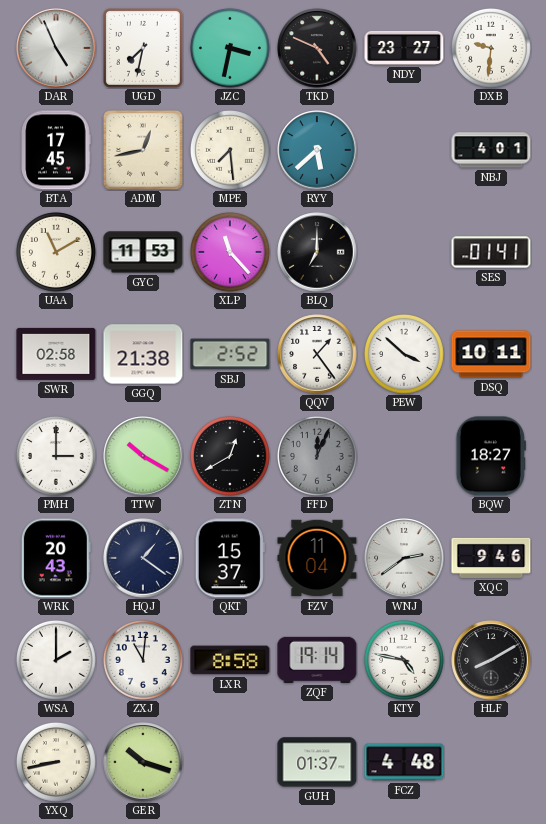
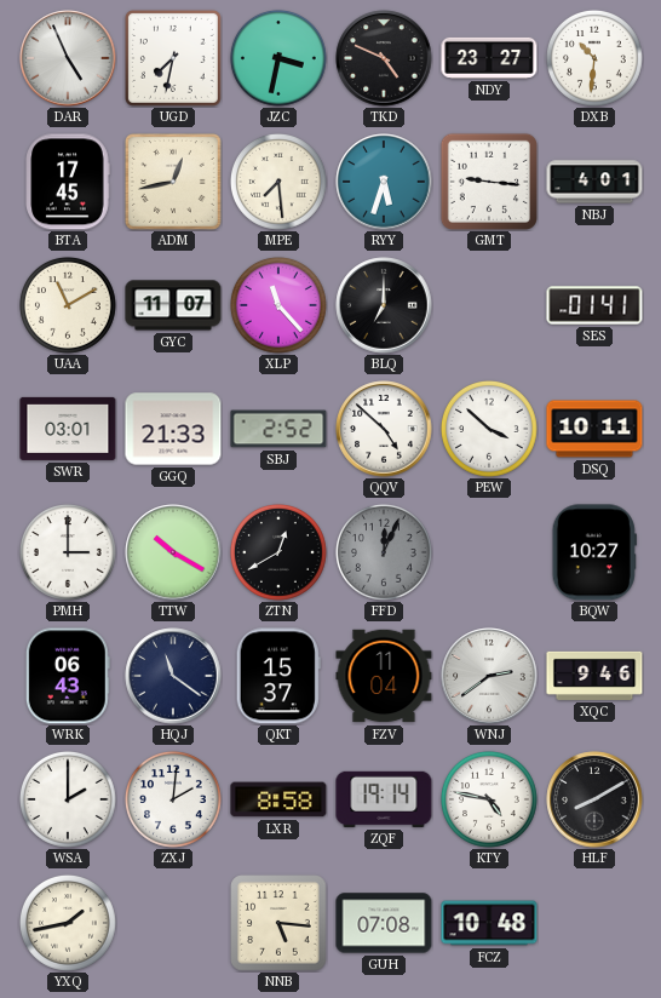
DXB: 9:31 -> 10:31
RYY: 5:38 -> 5:33
GMT: none -> 9:16
GYC: 11:53 -> 11:07
SWR: 02:58 -> 03:01
GGQ: 21:38 -> 21:33
QQV: 1:24 -> 4:52
BQW: 18:27 -> 10:27
WRK: 20:43 -> 06:43
HQJ: 1:21 -> 11:21
ZXJ: 11:01 -> 2:01
YXQ: 8:43 -> 1:43
GER: 10:18 -> none
NNB: none -> 5:16
GUH: 01:37 -> 07:08
FCZ: 4:48 -> 10:48
